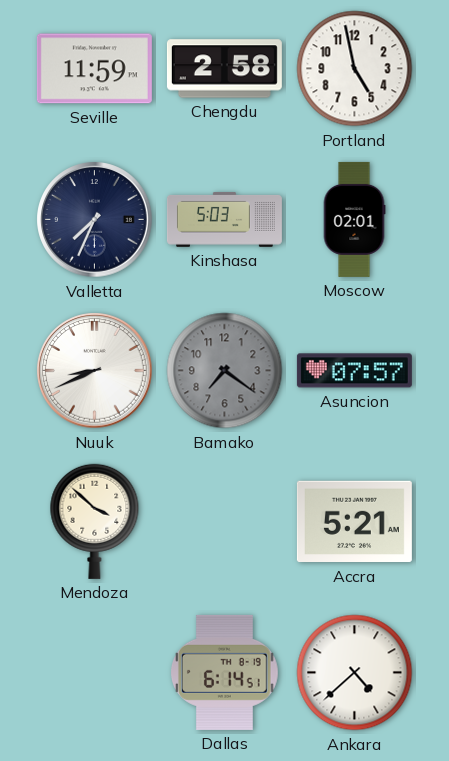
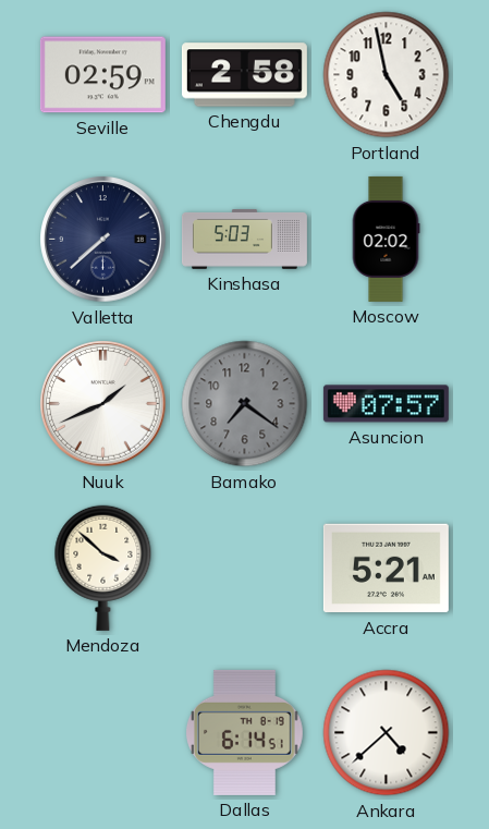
Seville: 11:59 -> 02:59
Valletta: 7:34 -> 7:38
Moscow: 02:01 -> 02:02
Nuuk: 8:41 -> 1:41
